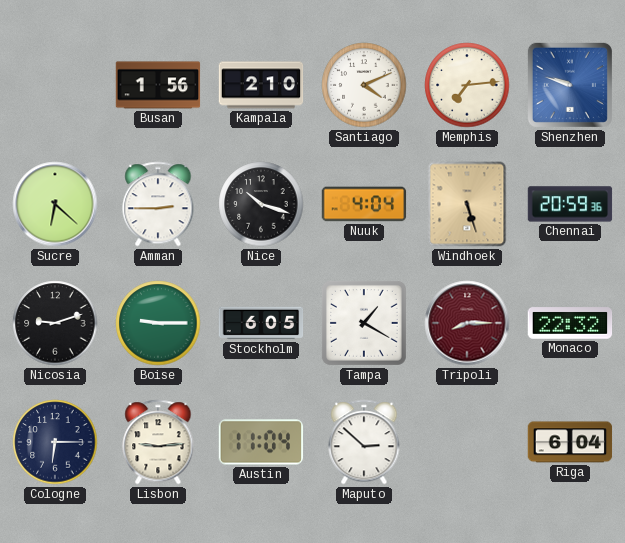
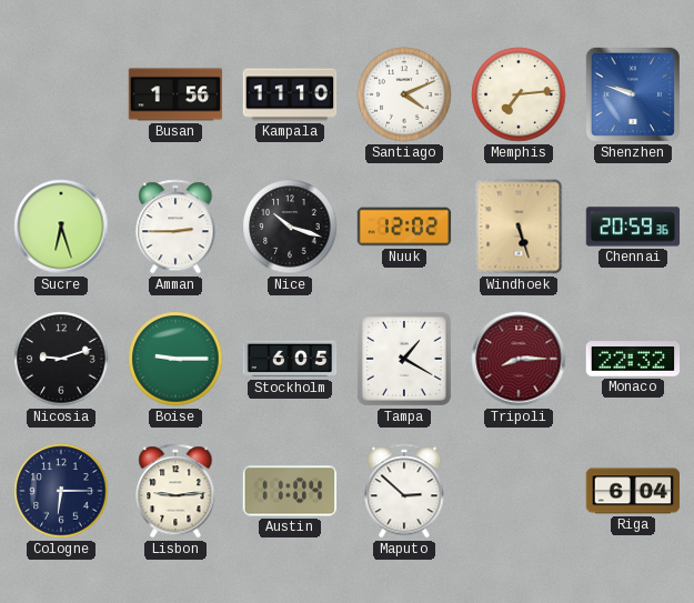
Kampala: 2:10 -> 11:10
Sucre: 6:22 -> 6:27
Nuuk: 4:04 -> 12:02
